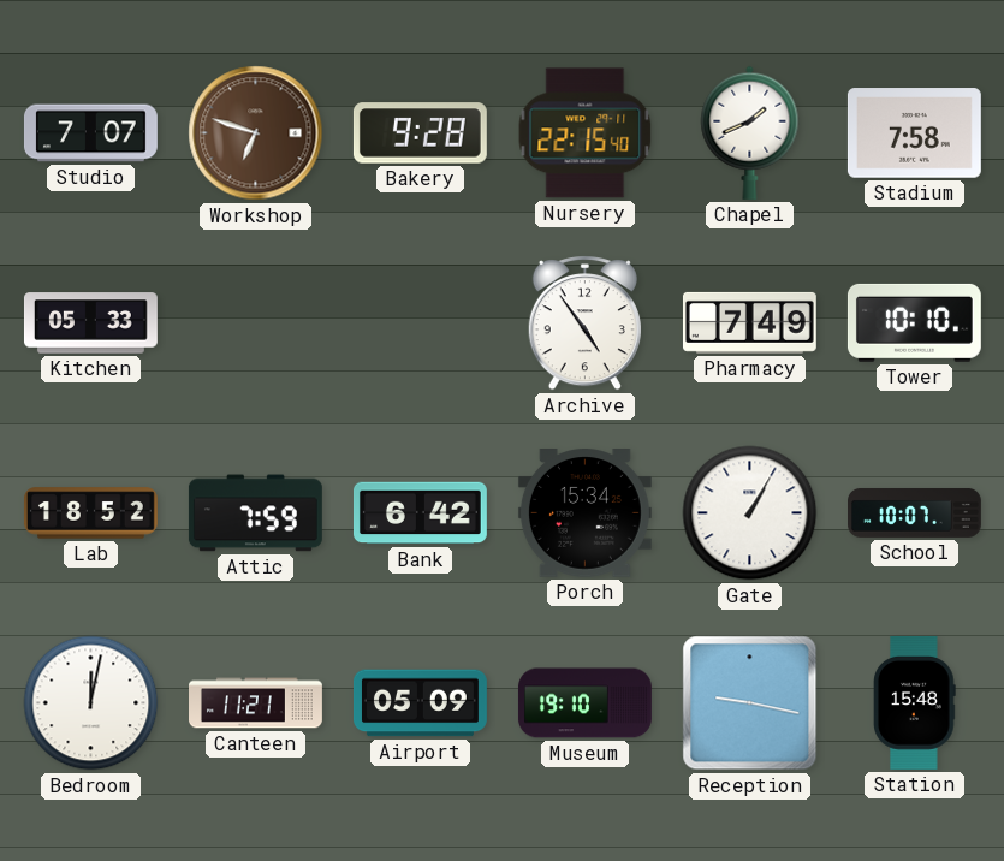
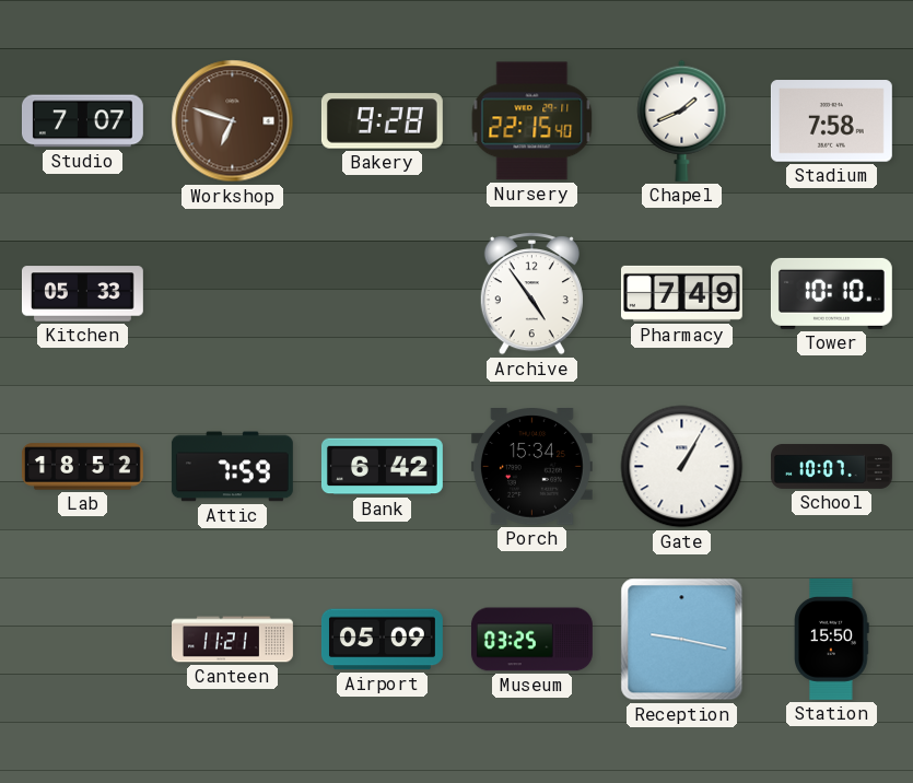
Bedroom: 12:02 -> none
Museum: 19:10 -> 03:25
Station: 15:48 -> 15:50
